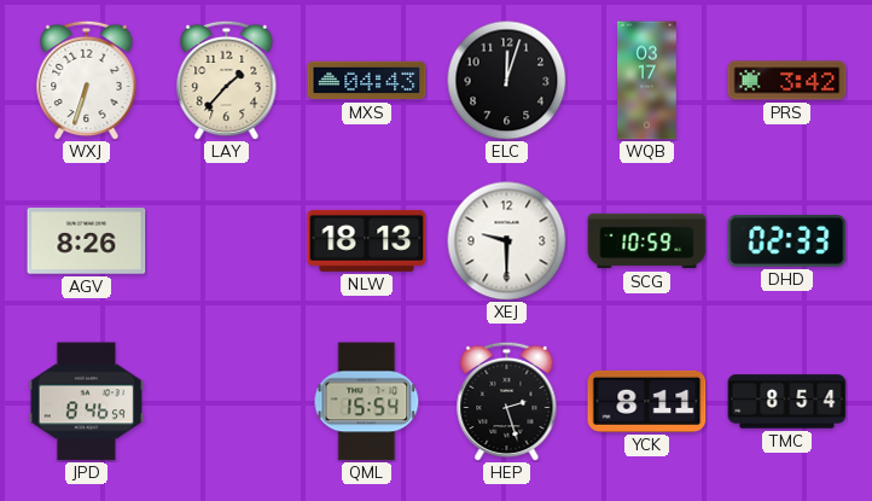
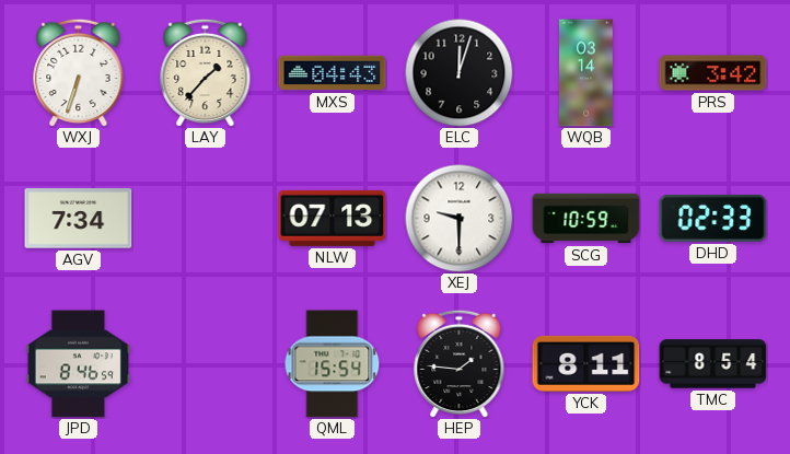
WQB: 03:17 -> 03:14
AGV: 8:26 -> 7:34
NLW: 18:13 -> 07:13
HEP: 2:27 -> 1:46
